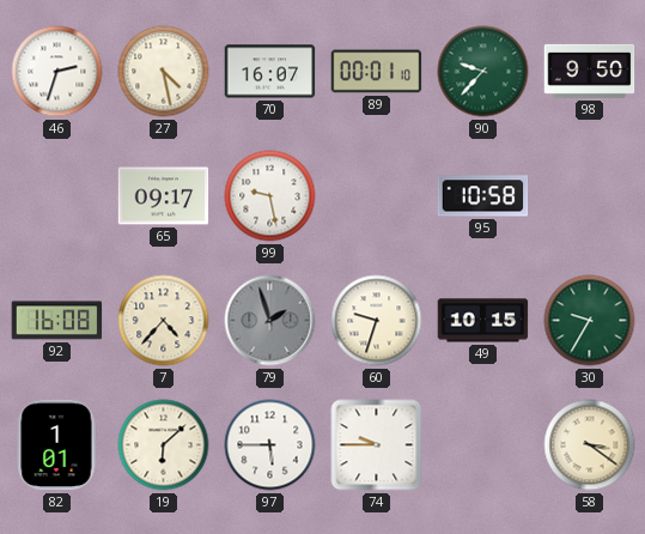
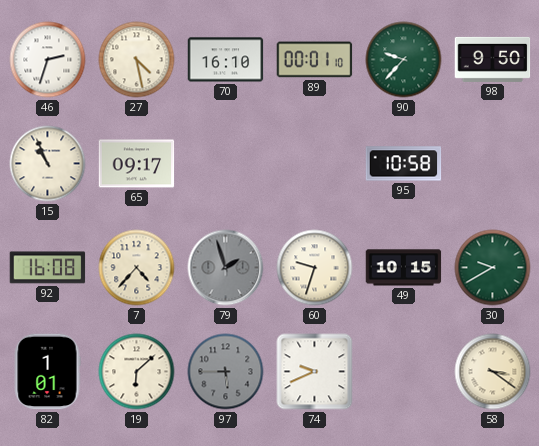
70: 16:07 -> 16:10
15: none -> 10:56
99: 9:28 -> none
30: 9:35 -> 9:40
97 dial: white -> grey
74: 9:45 -> 9:41
